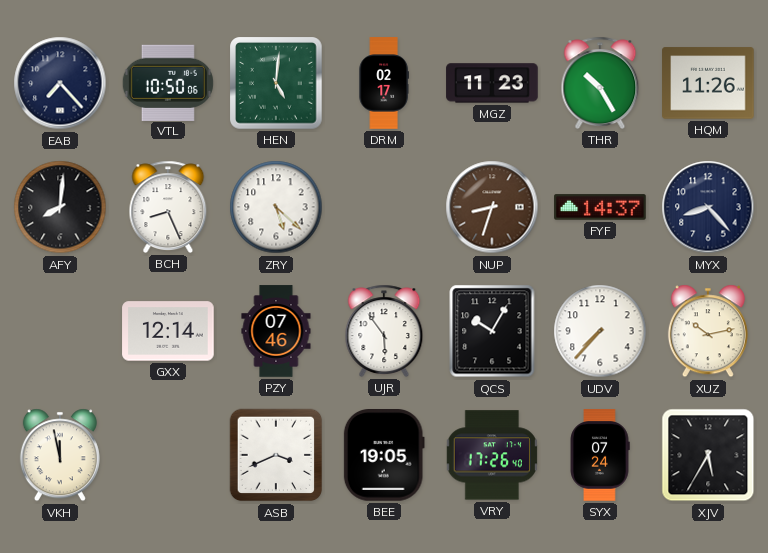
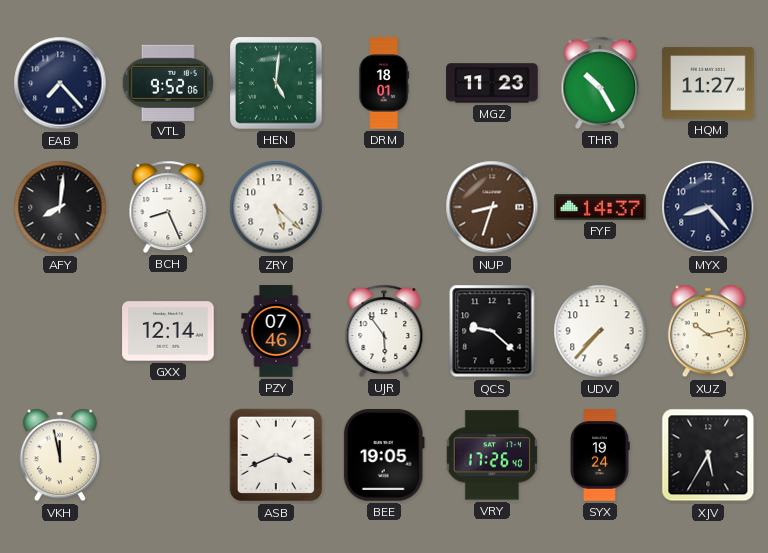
VTL: 10:50 -> 9:52
DRM: 02:17 -> 18:01
HQM: 11:26 -> 11:27
QCS: 10:05 -> 9:22
SYX: 07:24 -> 19:24
